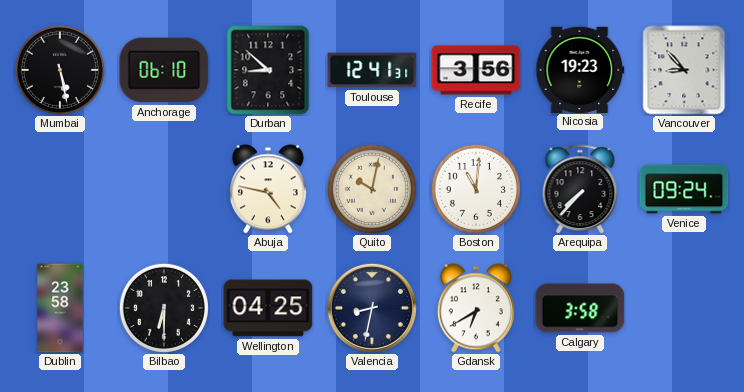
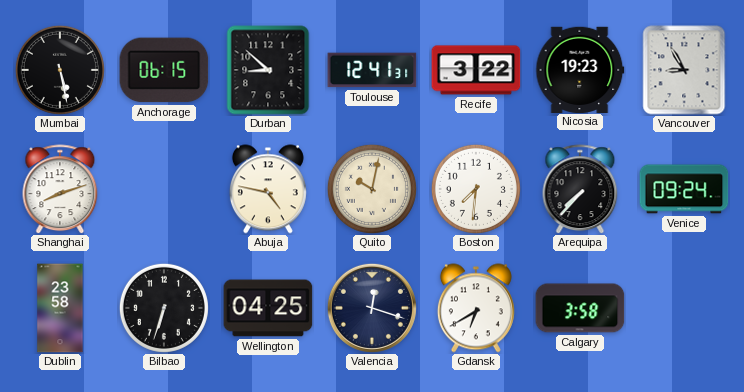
Anchorage: 06:10 -> 06:15
Recife: 3:56 -> 3:22
Vancouver: 8:53 -> 8:55
Shanghai: none -> 8:12
Boston: 11:01 -> 7:31
Bilbao: 6:30 -> 6:33
Valencia: 8:32 -> 12:18
